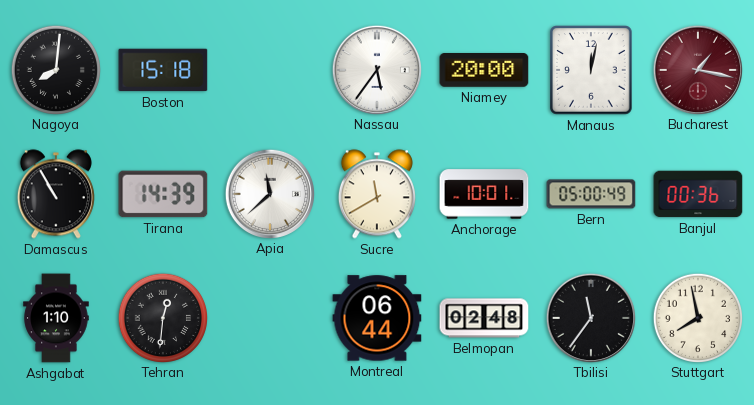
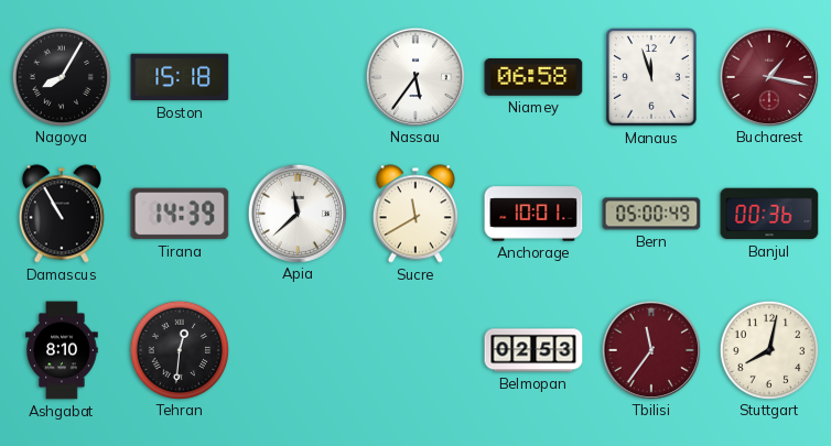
Nagoya: 8:01 -> 8:05
Niamey: 20:00 -> 06:58
Manaus: 12:02 -> 11:57
Ashgabat: 1:10 -> 8:10
Montreal: 06:44 -> none
Belmopan: 02:48 -> 02:53
Tbilisi dial: black -> burgundy
Stuttgart: 7:58 -> 8:02
